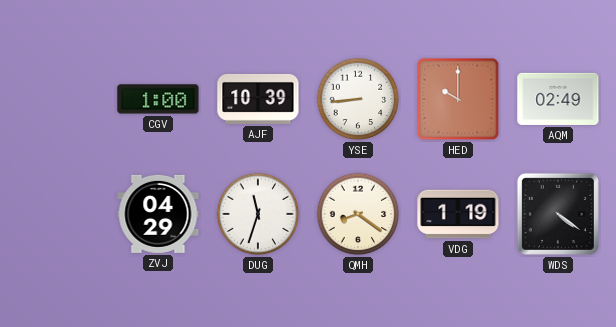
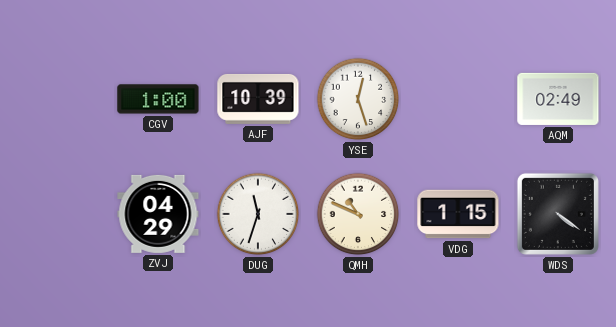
YSE: 8:44 -> 12:27
HED: 10:00 -> none
QMH: 8:21 -> 10:49
VDG: 1:19 -> 1:15
